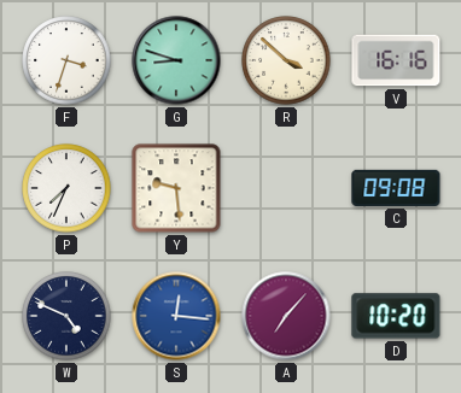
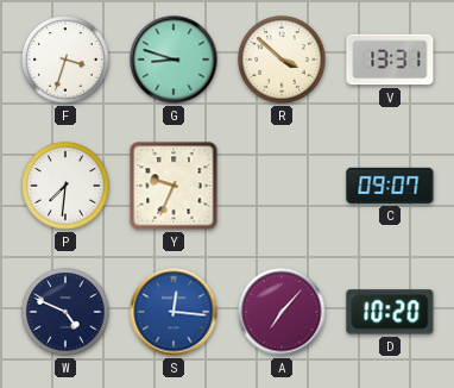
V: 16:16 -> 13:31
P: 7:34 -> 7:31
Y: 9:29 -> 9:34
C: 09:08 -> 09:07
